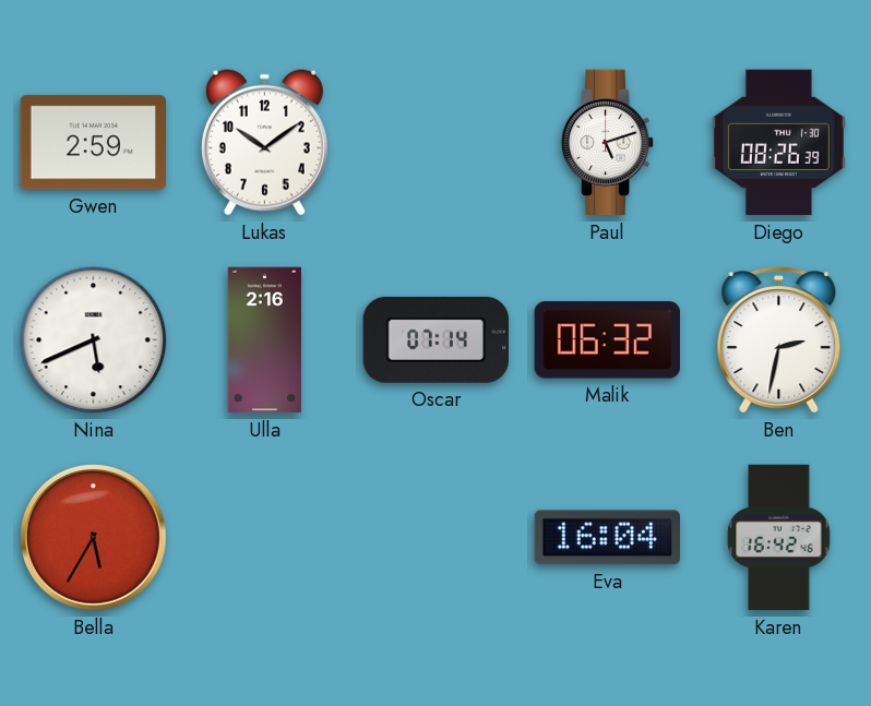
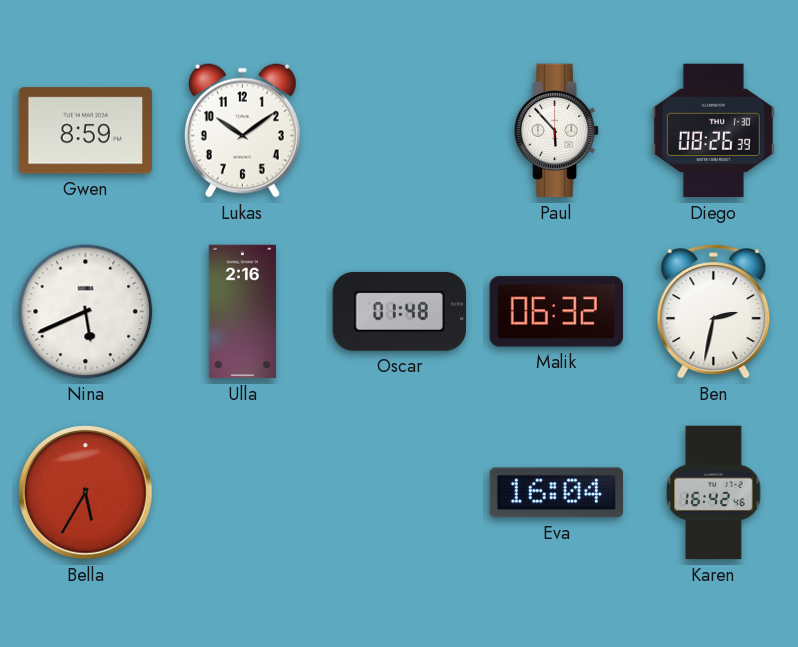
Gwen: 2:59 -> 8:59
Paul: 5:12 -> 5:53
Oscar: 07:14 -> 01:48
